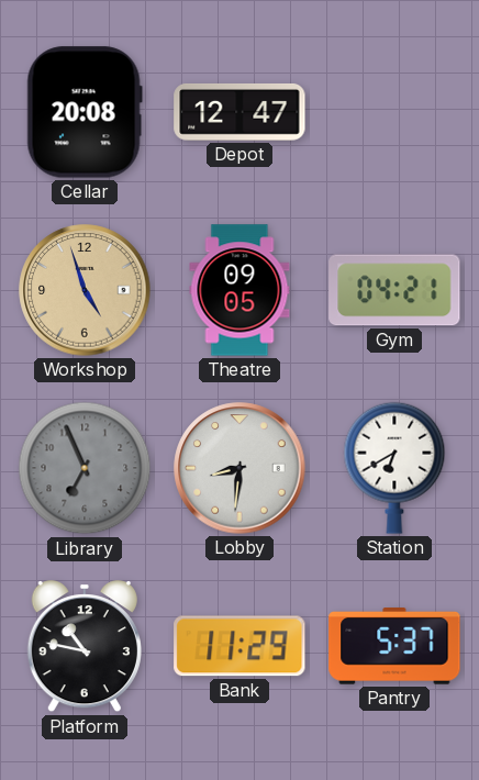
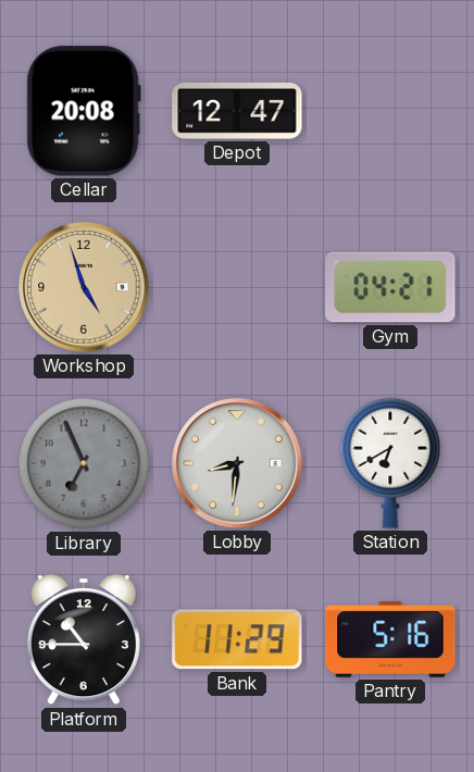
Theatre: 09:05 -> none
Platform: 10:47 -> 10:45
Pantry: 5:37 -> 5:16
